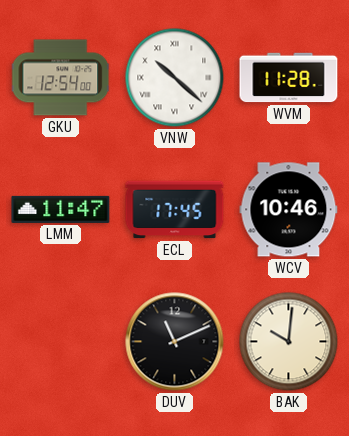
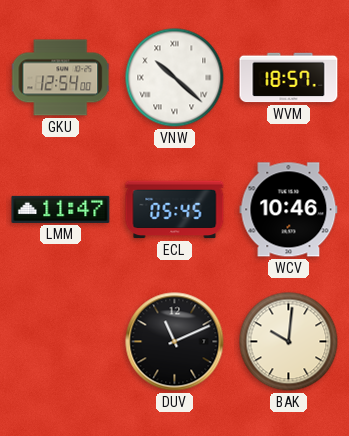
WVM: 11:28 -> 18:57
ECL: 17:45 -> 05:45
